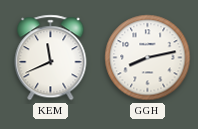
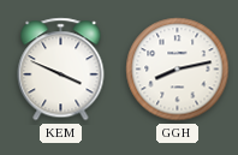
KEM: 11:41 -> 3:49
